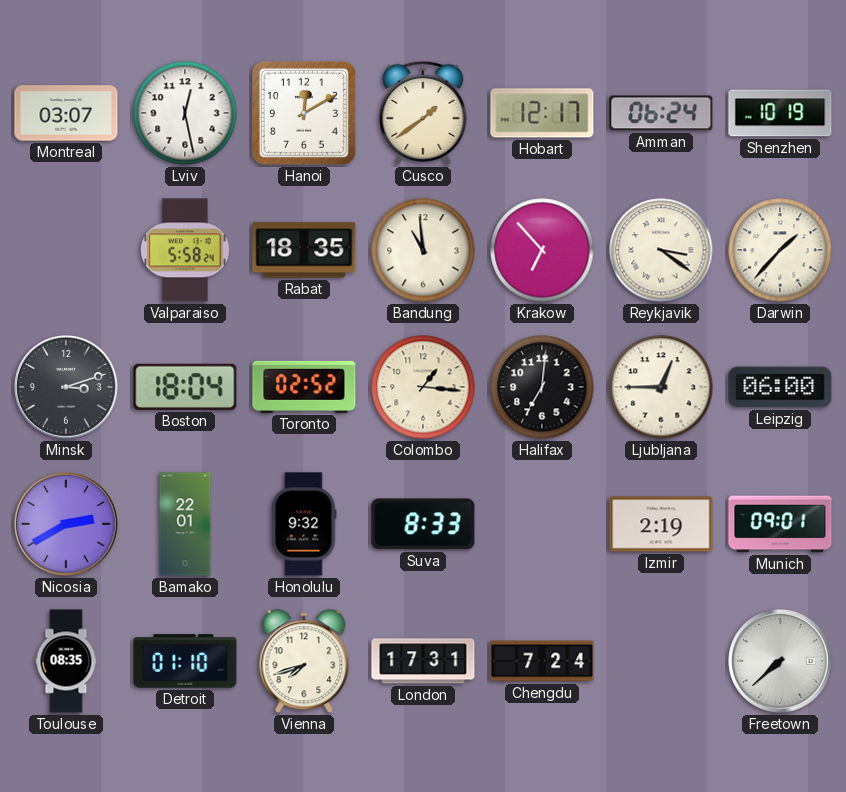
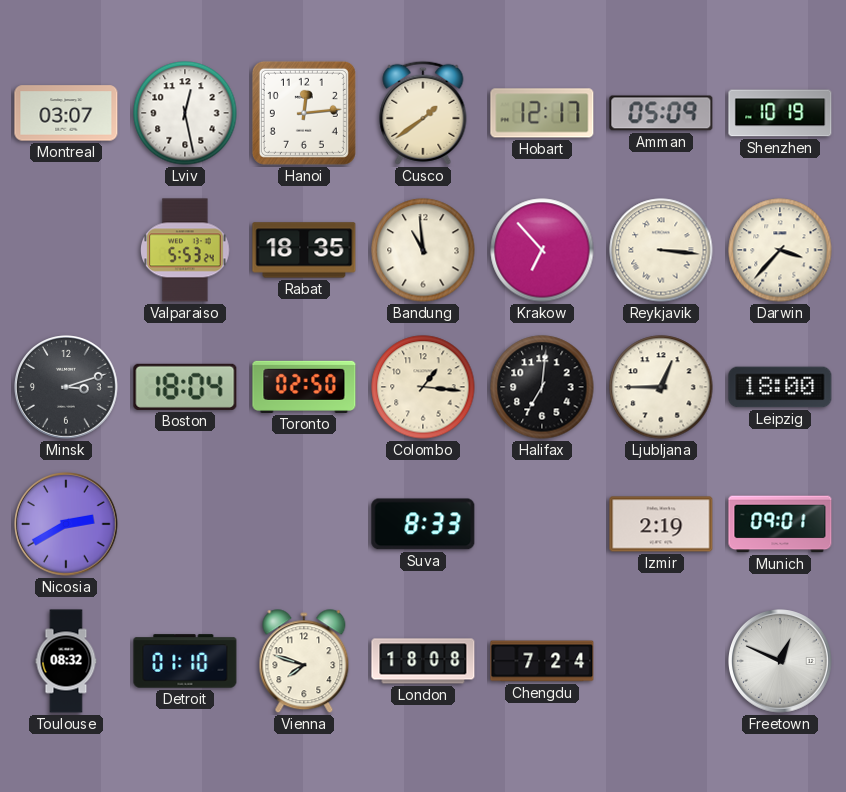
Hanoi: 12:10 -> 12:14
Amman: 06:24 -> 05:09
Valparaiso: 5:58 -> 5:53
Reykjavik: 3:21 -> 3:16
Darwin: 1:37 -> 3:37
Toronto: 02:52 -> 02:50
Leipzig: 06:00 -> 18:00
Bamako: 22:01 -> none
Honolulu: 9:32 -> none
Toulouse: 08:35 -> 08:32
Vienna: 7:42 -> 7:48
London: 17:31 -> 18:08
Freetown: 7:38 -> 12:49
